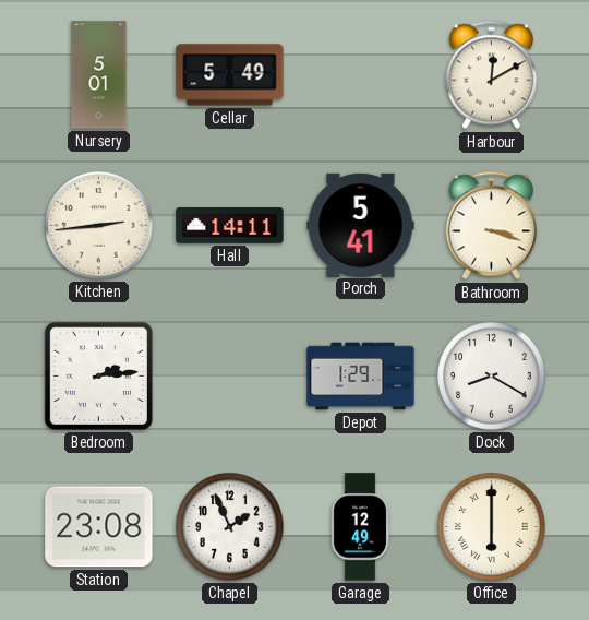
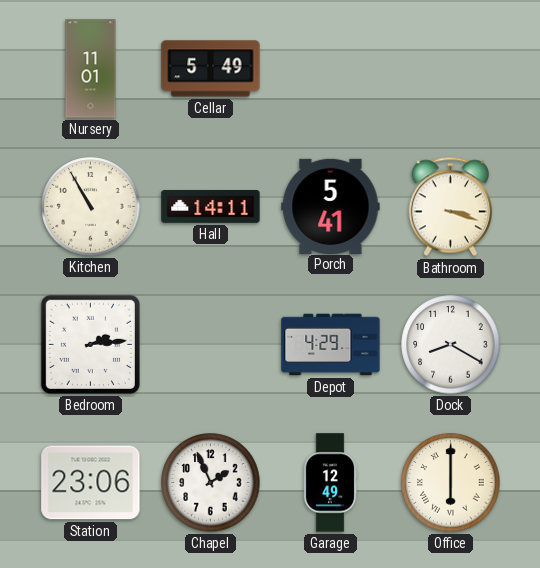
Nursery: 5:01 -> 11:01
Harbour: 12:10 -> none
Kitchen: 2:44 -> 10:55
Depot: 1:29 -> 4:29
Station: 23:08 -> 23:06
